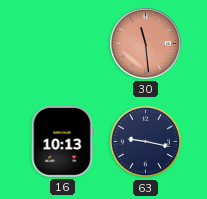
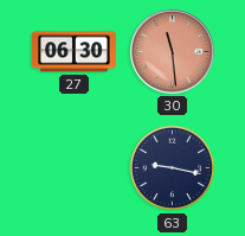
27: none -> 06:30
16: 10:13 -> none
